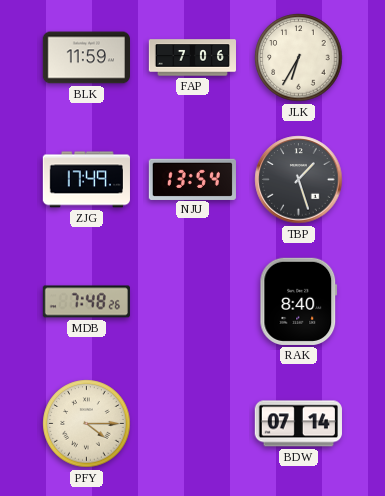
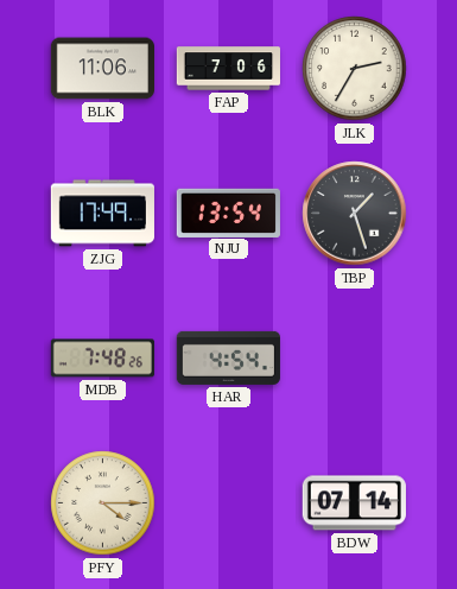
BLK: 11:59 -> 11:06
JLK: 6:35 -> 2:35
HAR: none -> 4:54
RAK: 8:40 -> none
